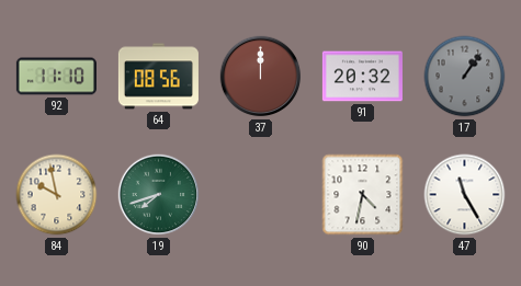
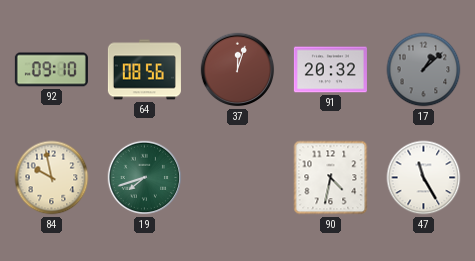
92: 11:10 -> 09:10
37: 12:00 -> 12:03
17: 1:06 -> 1:08
